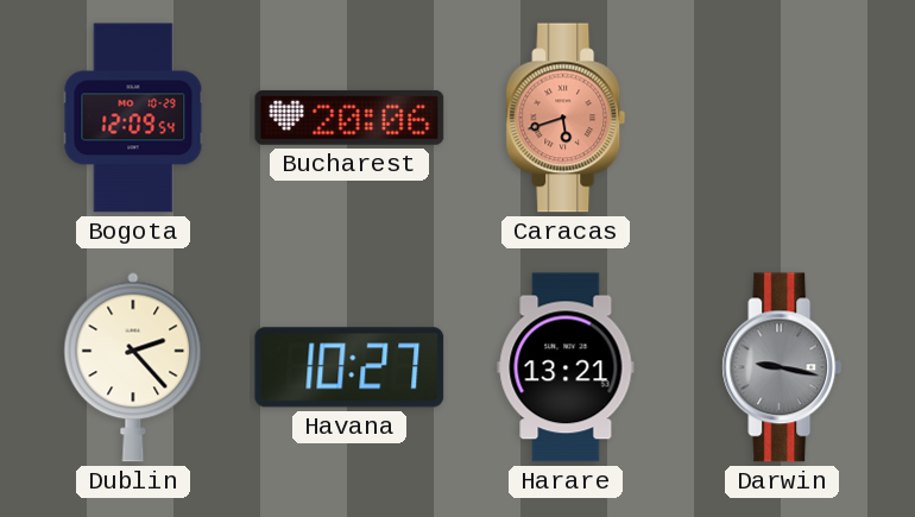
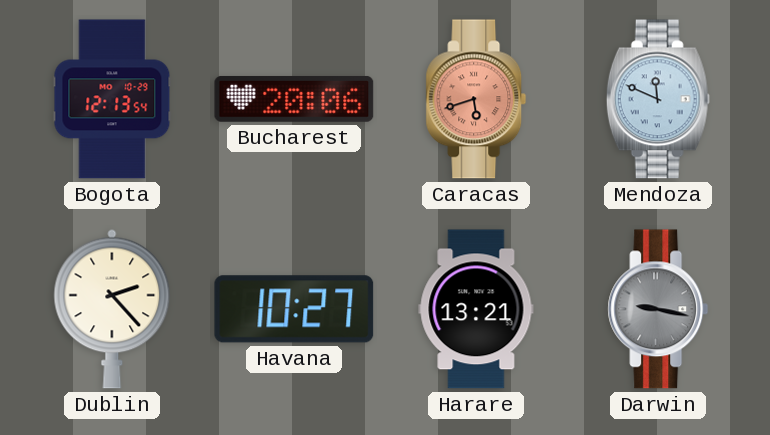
Bogota: 12:09 -> 12:13
Mendoza: none -> 11:49
